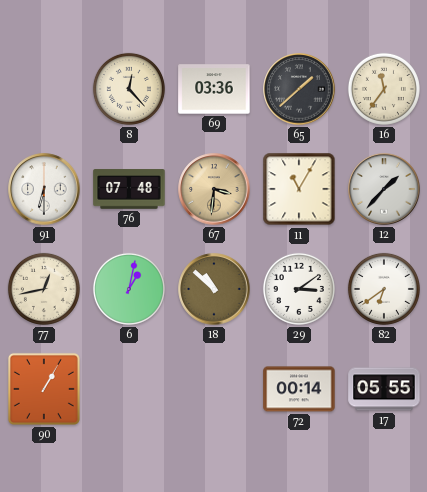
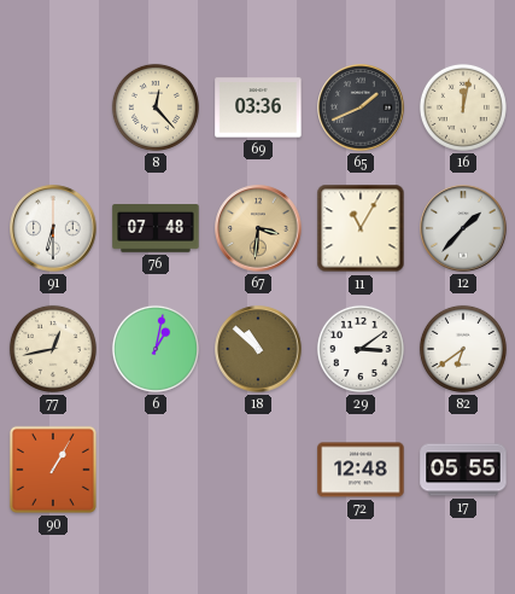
65: 1:38 -> 1:41
16: 11:36 -> 12:02
72: 00:14 -> 12:48
